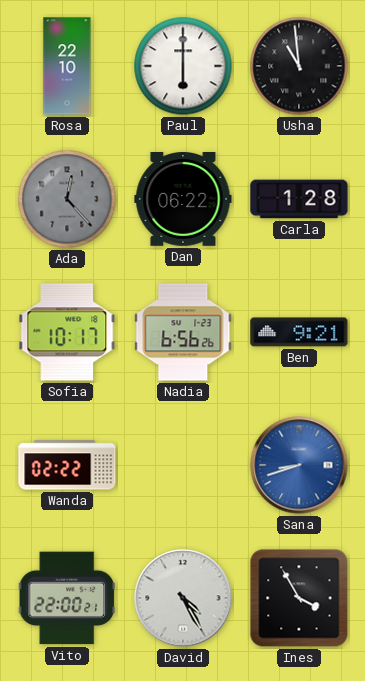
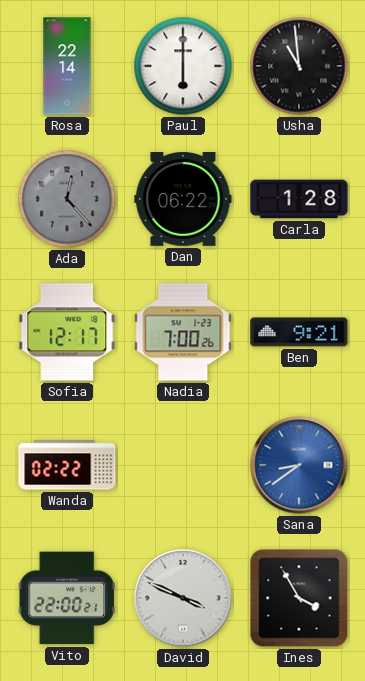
Rosa: 22:10 -> 22:14
Sofia: 10:17 -> 12:17
Nadia: 6:56 -> 7:00
Sana: 8:42 -> 8:39
David: 4:25 -> 3:49
